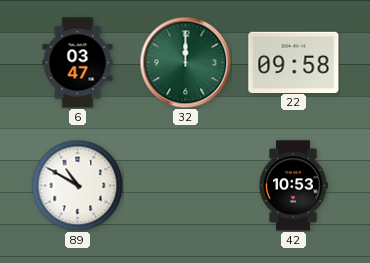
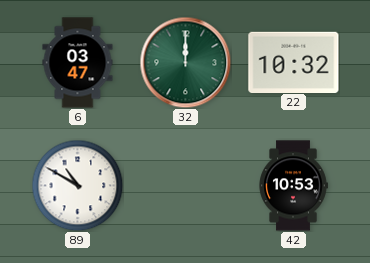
22: 09:58 -> 10:32
